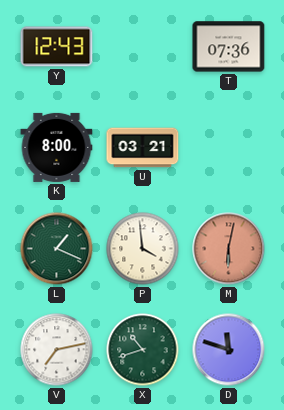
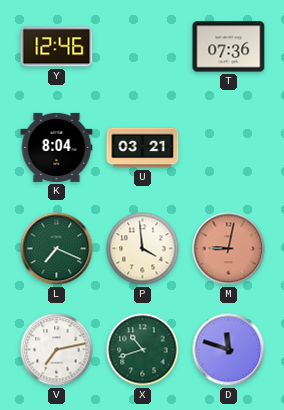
Y: 12:43 -> 12:46
K: 8:00 -> 8:04
L: 1:19 -> 7:19
M: 6:02 -> 9:02
